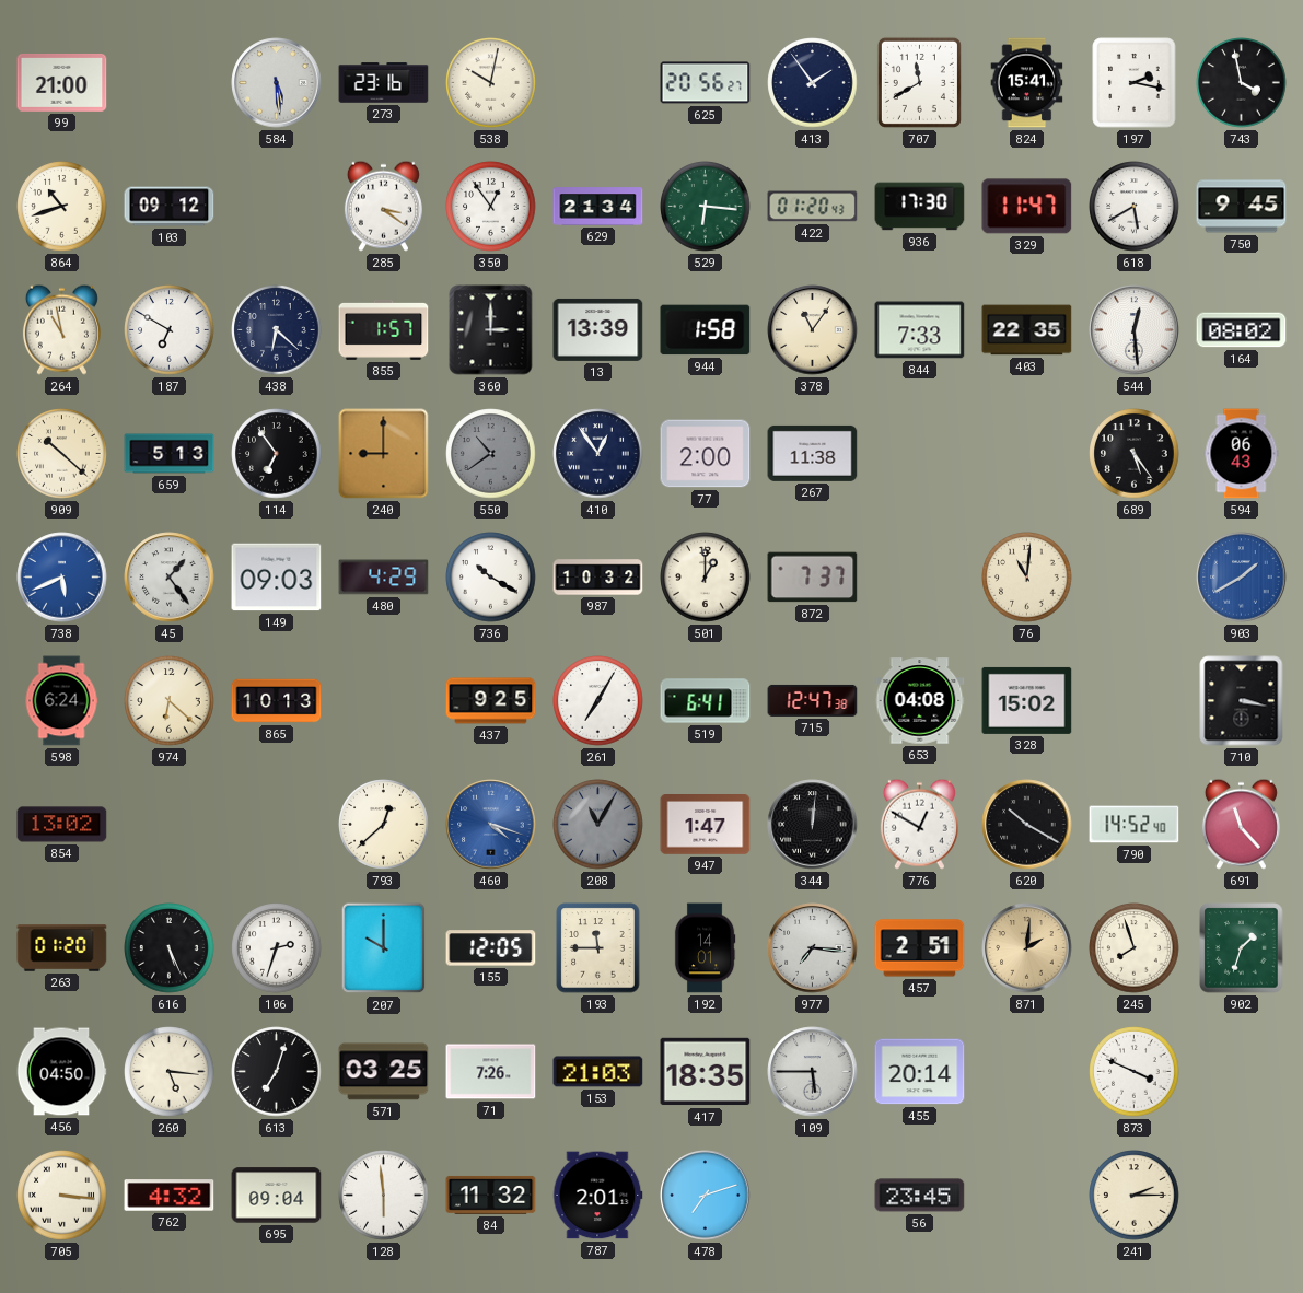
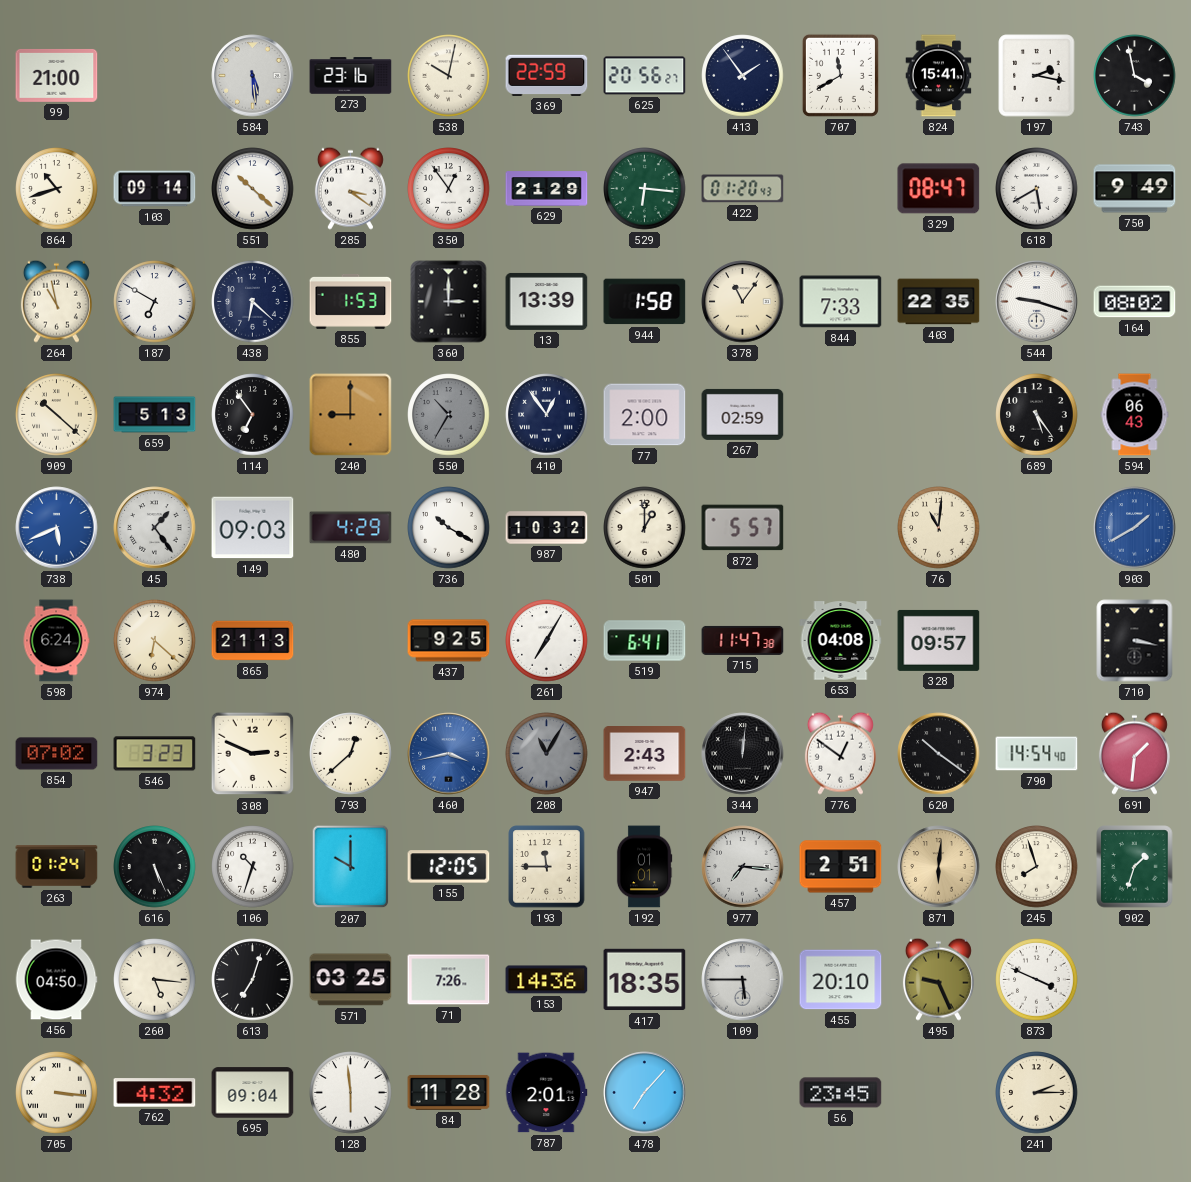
369: none -> 22:59
103: 09:12 -> 09:14
551: none -> 10:22
629: 21:34 -> 21:29
936: 17:30 -> none
329: 11:47 -> 08:47
750: 9:45 -> 9:49
855: 1:57 -> 1:53
544: 12:29 -> 9:18
550: 10:39 -> 10:35
267: 11:38 -> 02:59
872: 7:37 -> 5:57
865: 10:13 -> 21:13
715: 12:47 -> 11:47
328: 15:02 -> 09:57
854: 13:02 -> 07:02
546: none -> 3:23
308: none -> 2:49
460: 4:18 -> 3:43
947: 1:47 -> 2:43
776: 12:50 -> 12:51
620: 10:20 -> 10:21
790: 14:52 -> 14:54
691: 11:23 -> 1:31
263: 01:20 -> 01:24
106: 2:33 -> 10:33
192: 14:01 -> 01:01
871: 2:01 -> 6:01
153: 21:03 -> 14:36
455: 20:14 -> 20:10
495: none -> 9:26
84: 11:32 -> 11:28
478: 7:12 -> 7:07
